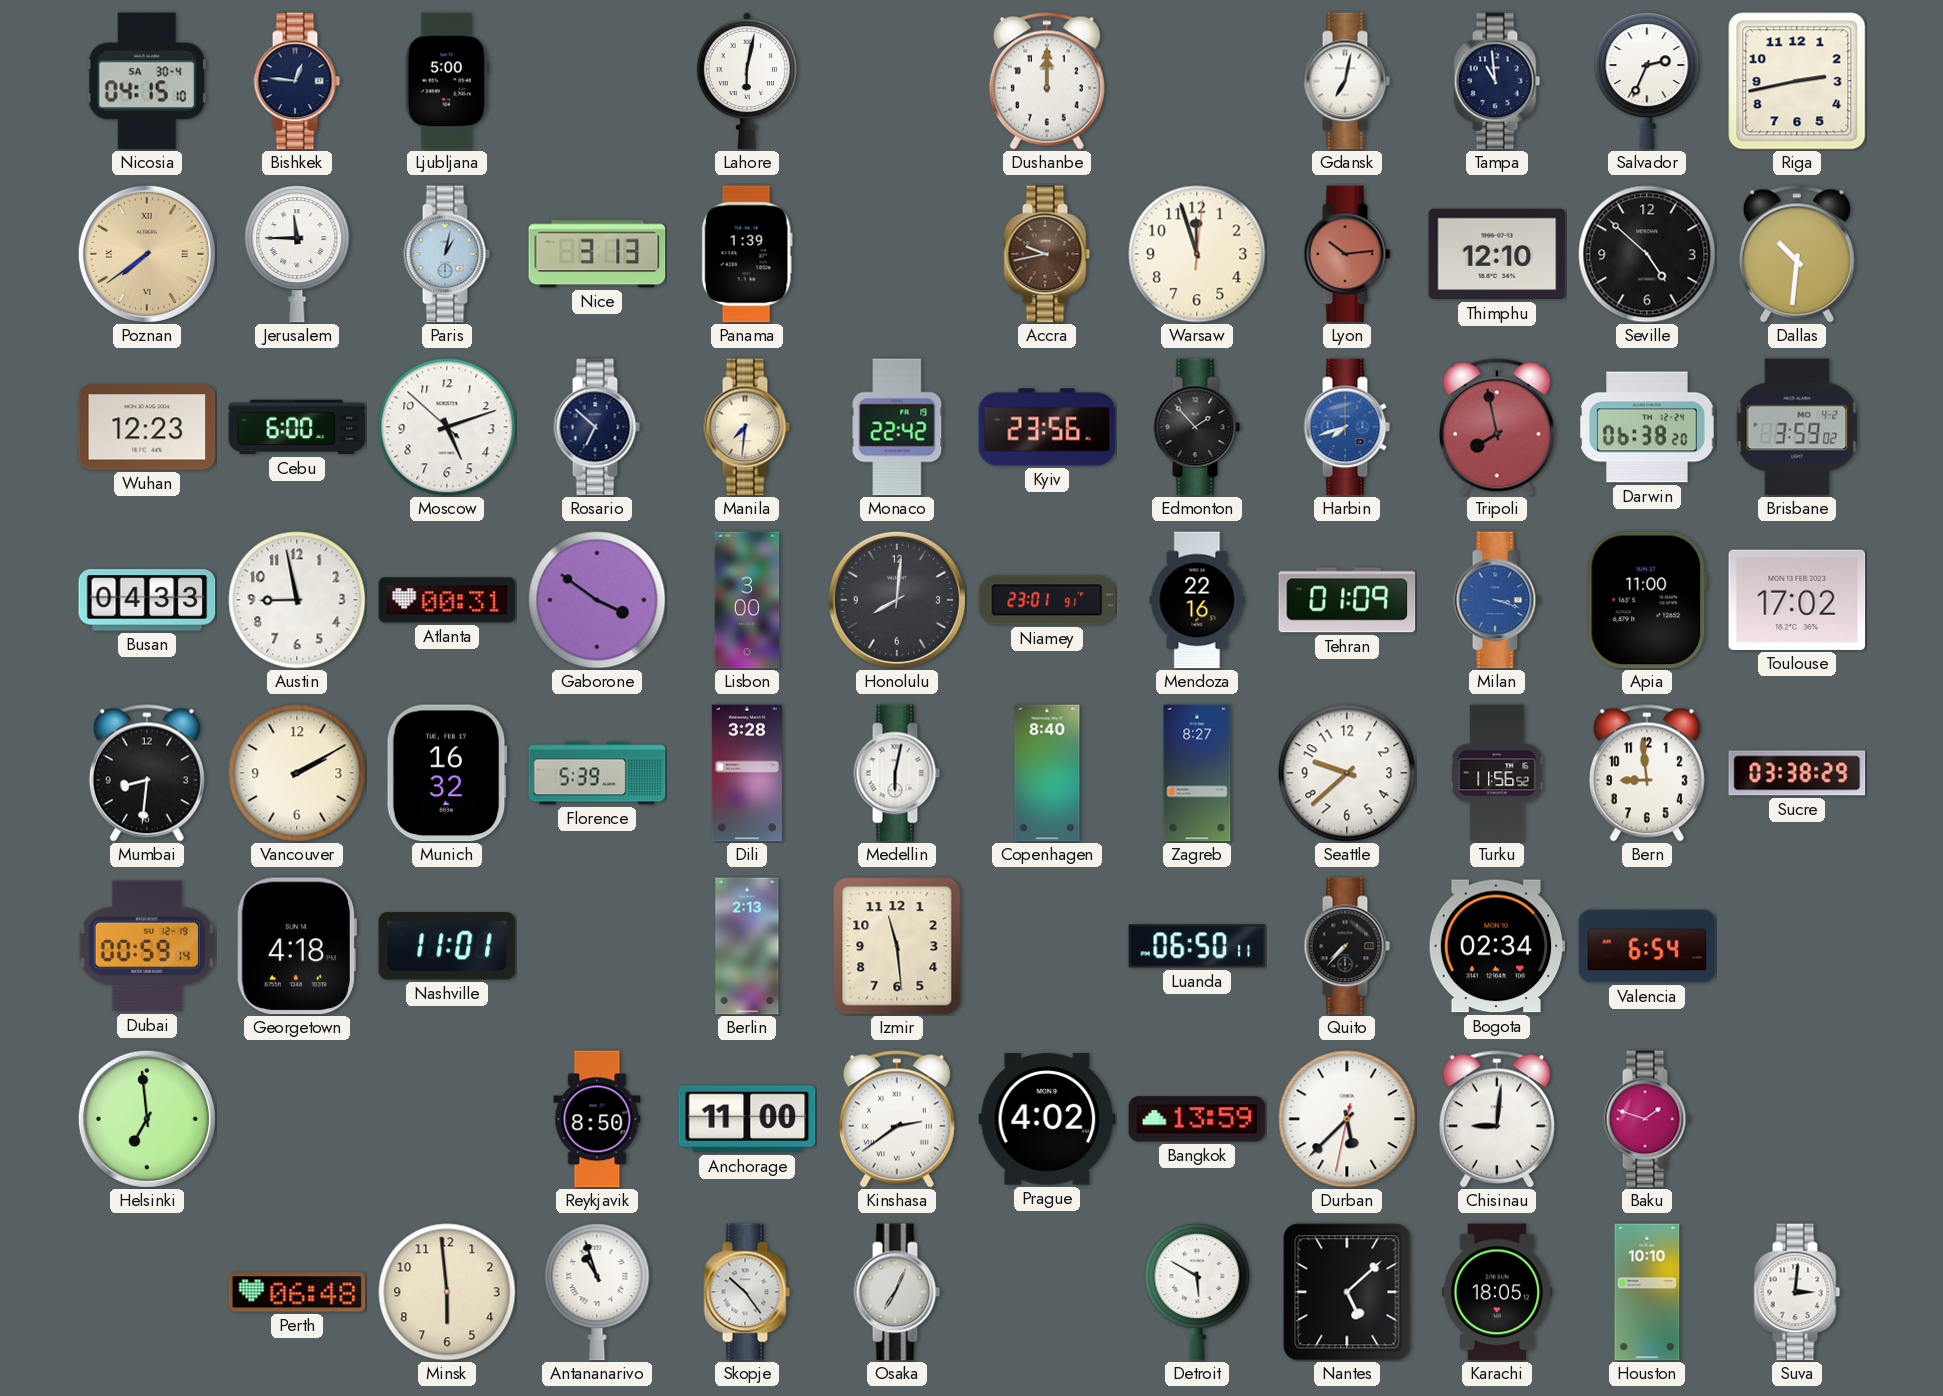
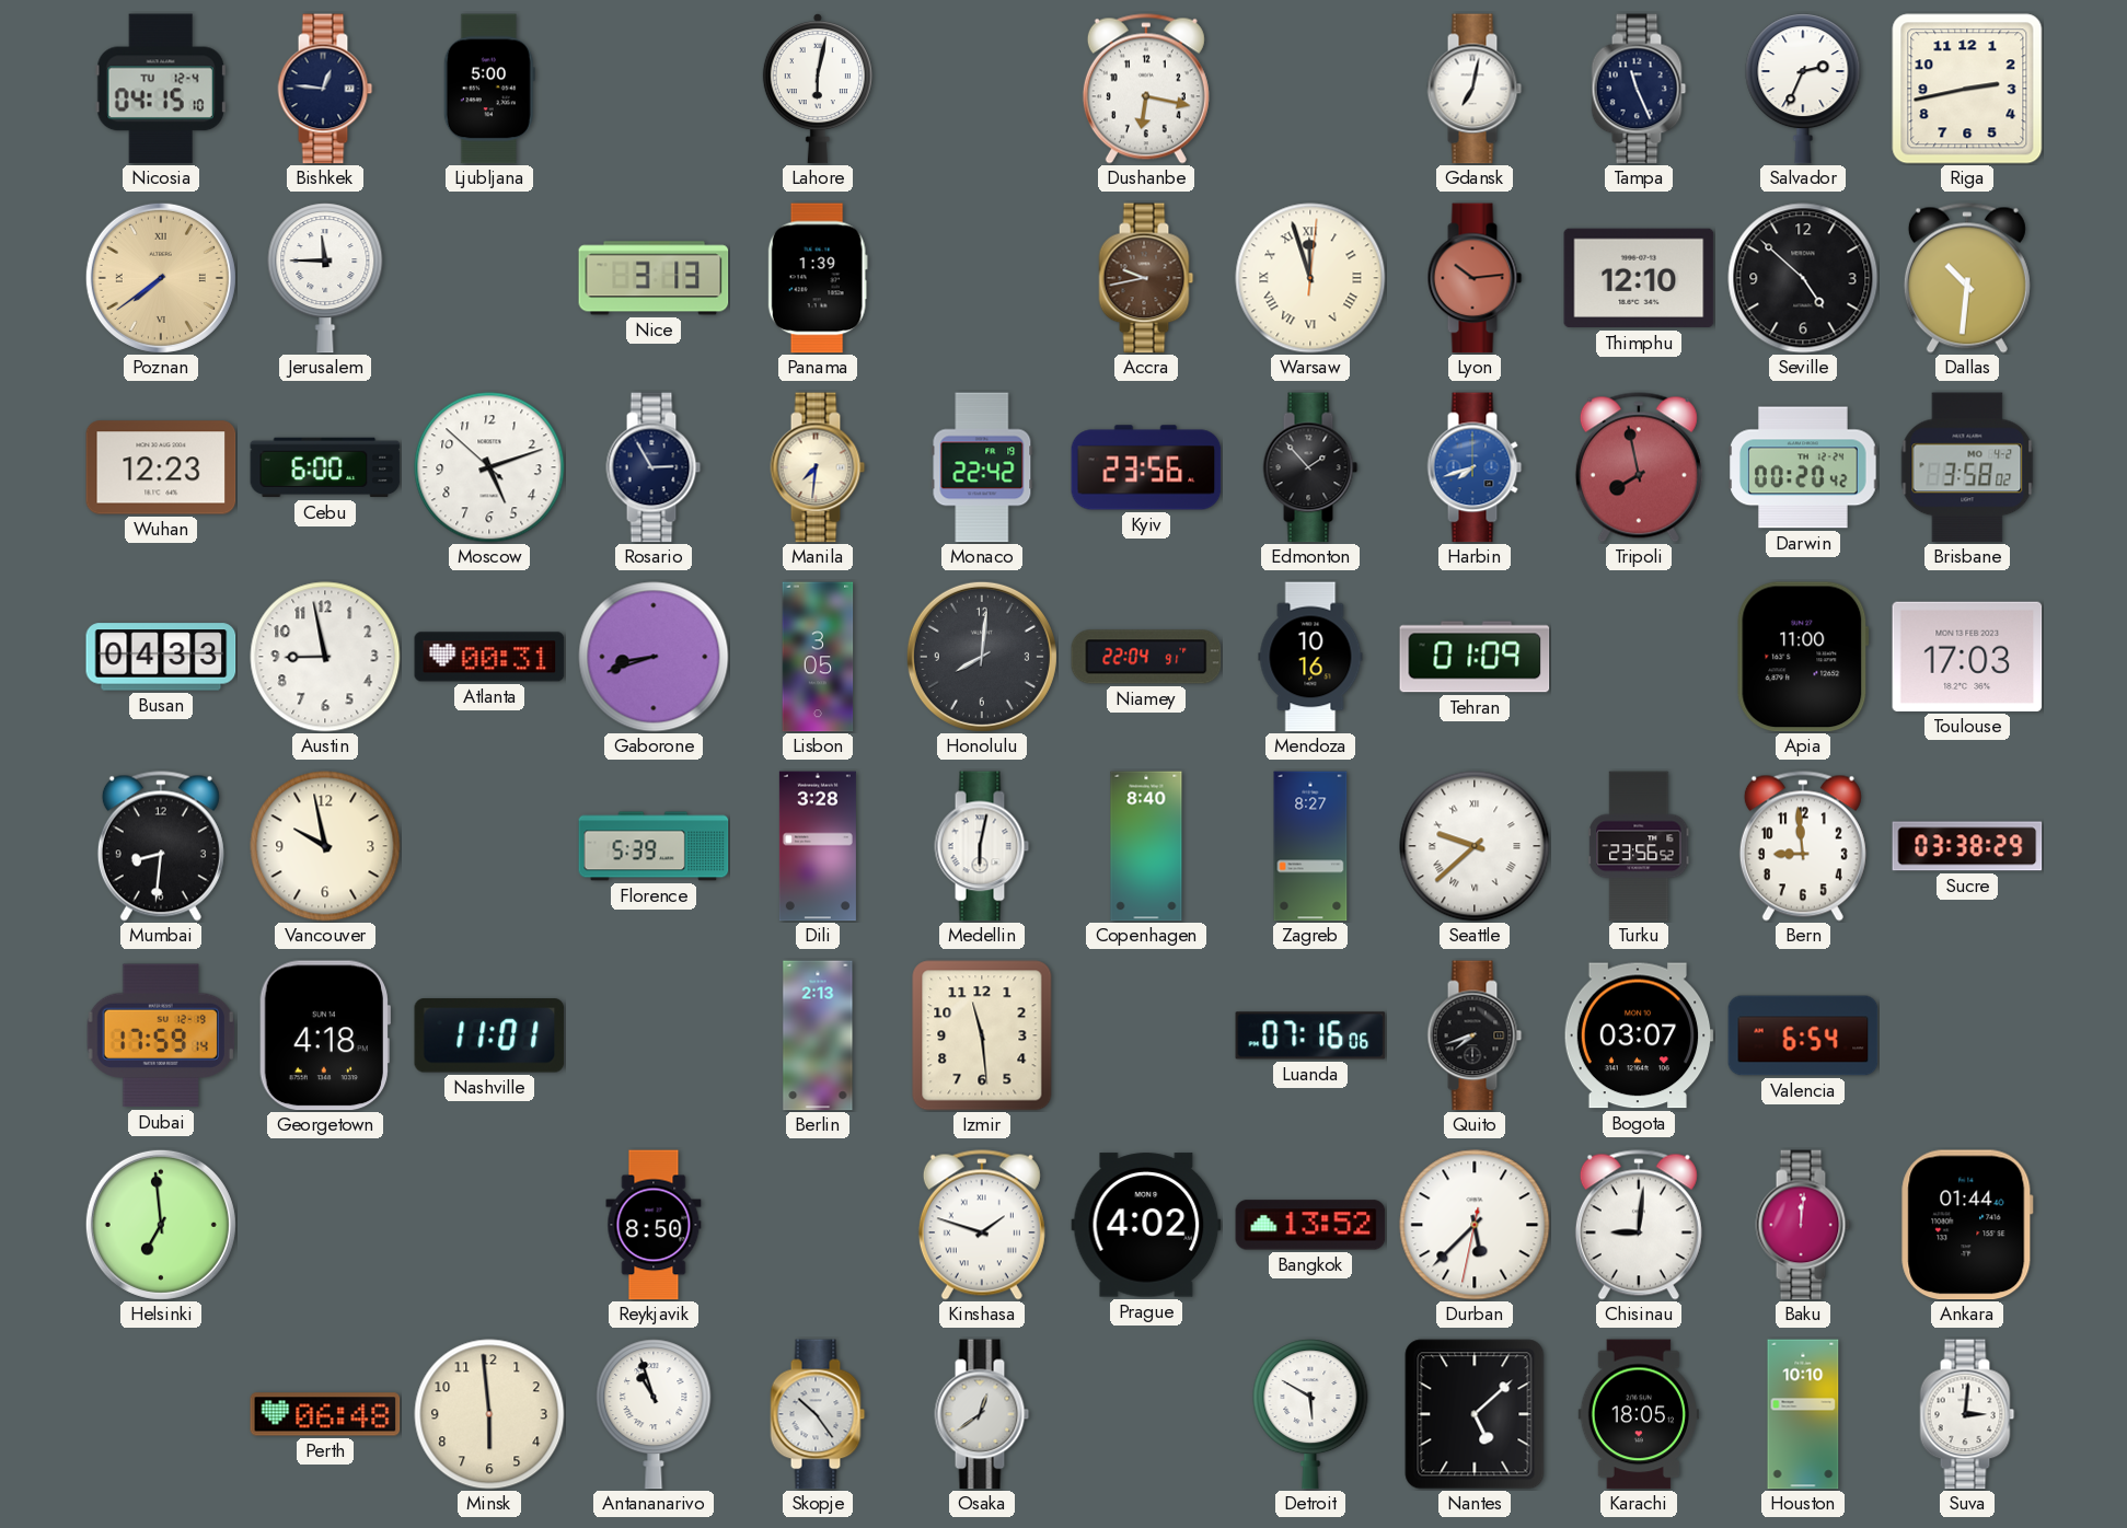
Nicosia date: SA 30-4 -> TU 12-4
Dushanbe: 12:00 -> 6:17
Tampa: 10:59 -> 11:26
Paris: 1:02 -> none
Warsaw numerals: Arabic -> Roman
Rosario: 6:52 -> 2:55
Darwin: 06:38 -> 00:20
Brisbane: 3:59 -> 3:58
Gaborone: 3:51 -> 8:42
Lisbon: 3:00 -> 3:05
Niamey: 23:01 -> 22:04
Mendoza: 22:16 -> 10:16
Milan: 3:18 -> none
Toulouse: 17:02 -> 17:03
Vancouver: 2:10 -> 9:58
Munich: 16:32 -> none
Seattle numerals: Arabic -> Roman
Turku: 11:56 -> 23:56
Dubai: 00:59 -> 17:59
Luanda: 06:50 -> 07:16
Quito: 7:37 -> 7:42
Bogota: 02:34 -> 03:07
Anchorage: 11:00 -> none
Kinshasa: 2:39 -> 1:48
Bangkok: 13:59 -> 13:52
Baku: 1:48 -> 12:01
Ankara: none -> 01:44
Osaka: 7:04 -> 12:39
